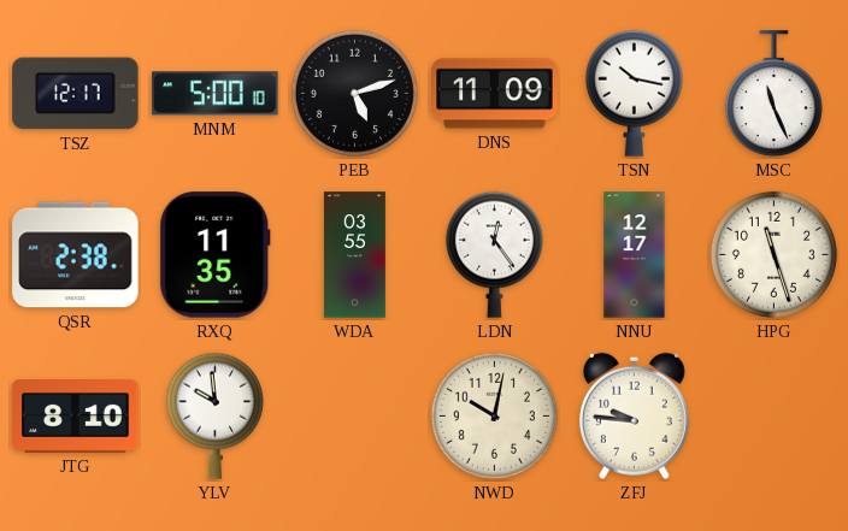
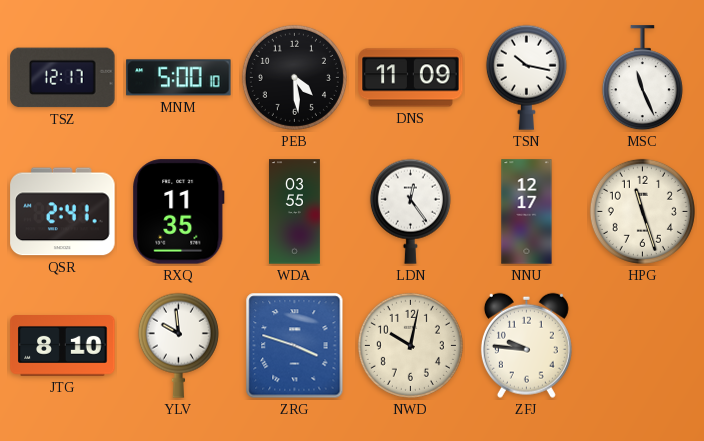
PEB: 5:12 -> 4:29
QSR: 2:38 -> 2:41
ZRG: none -> 3:48
